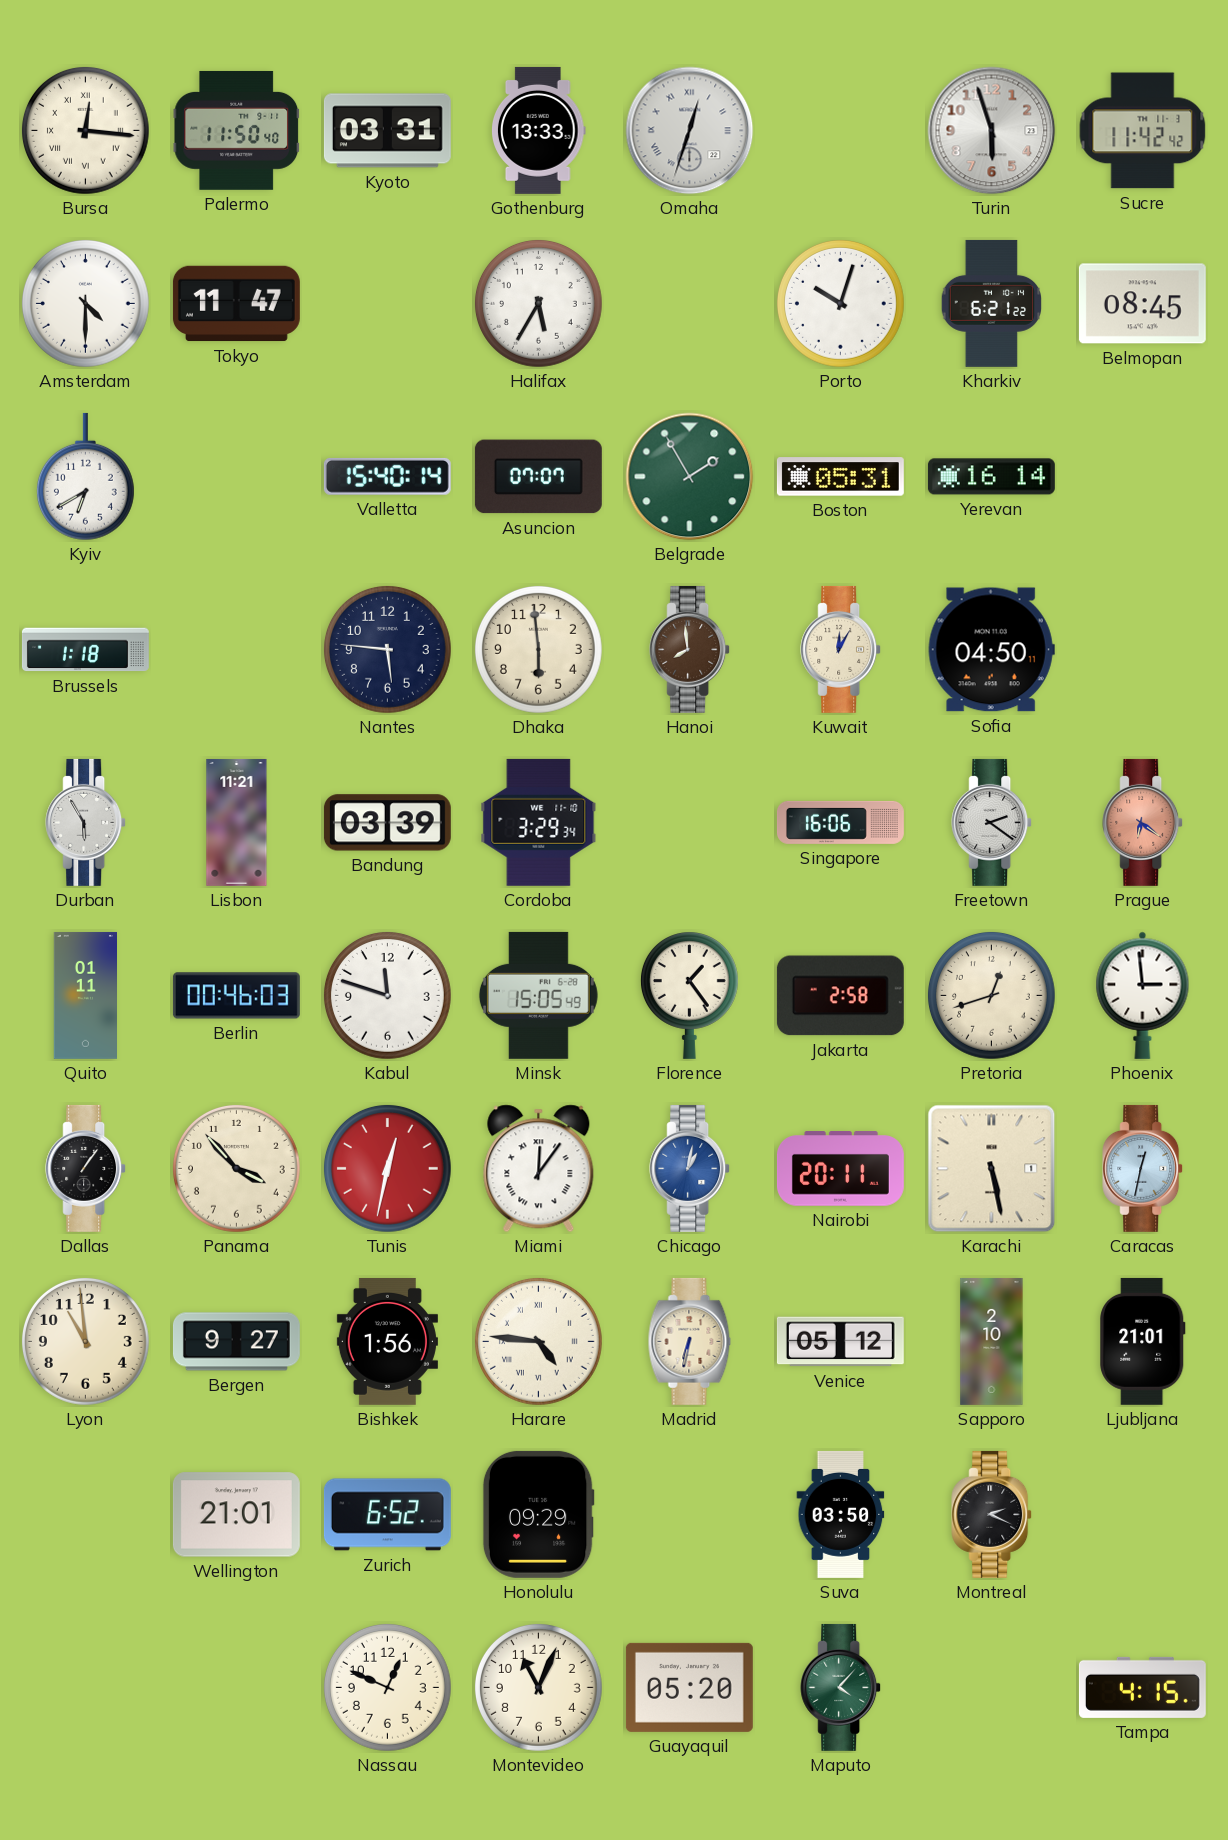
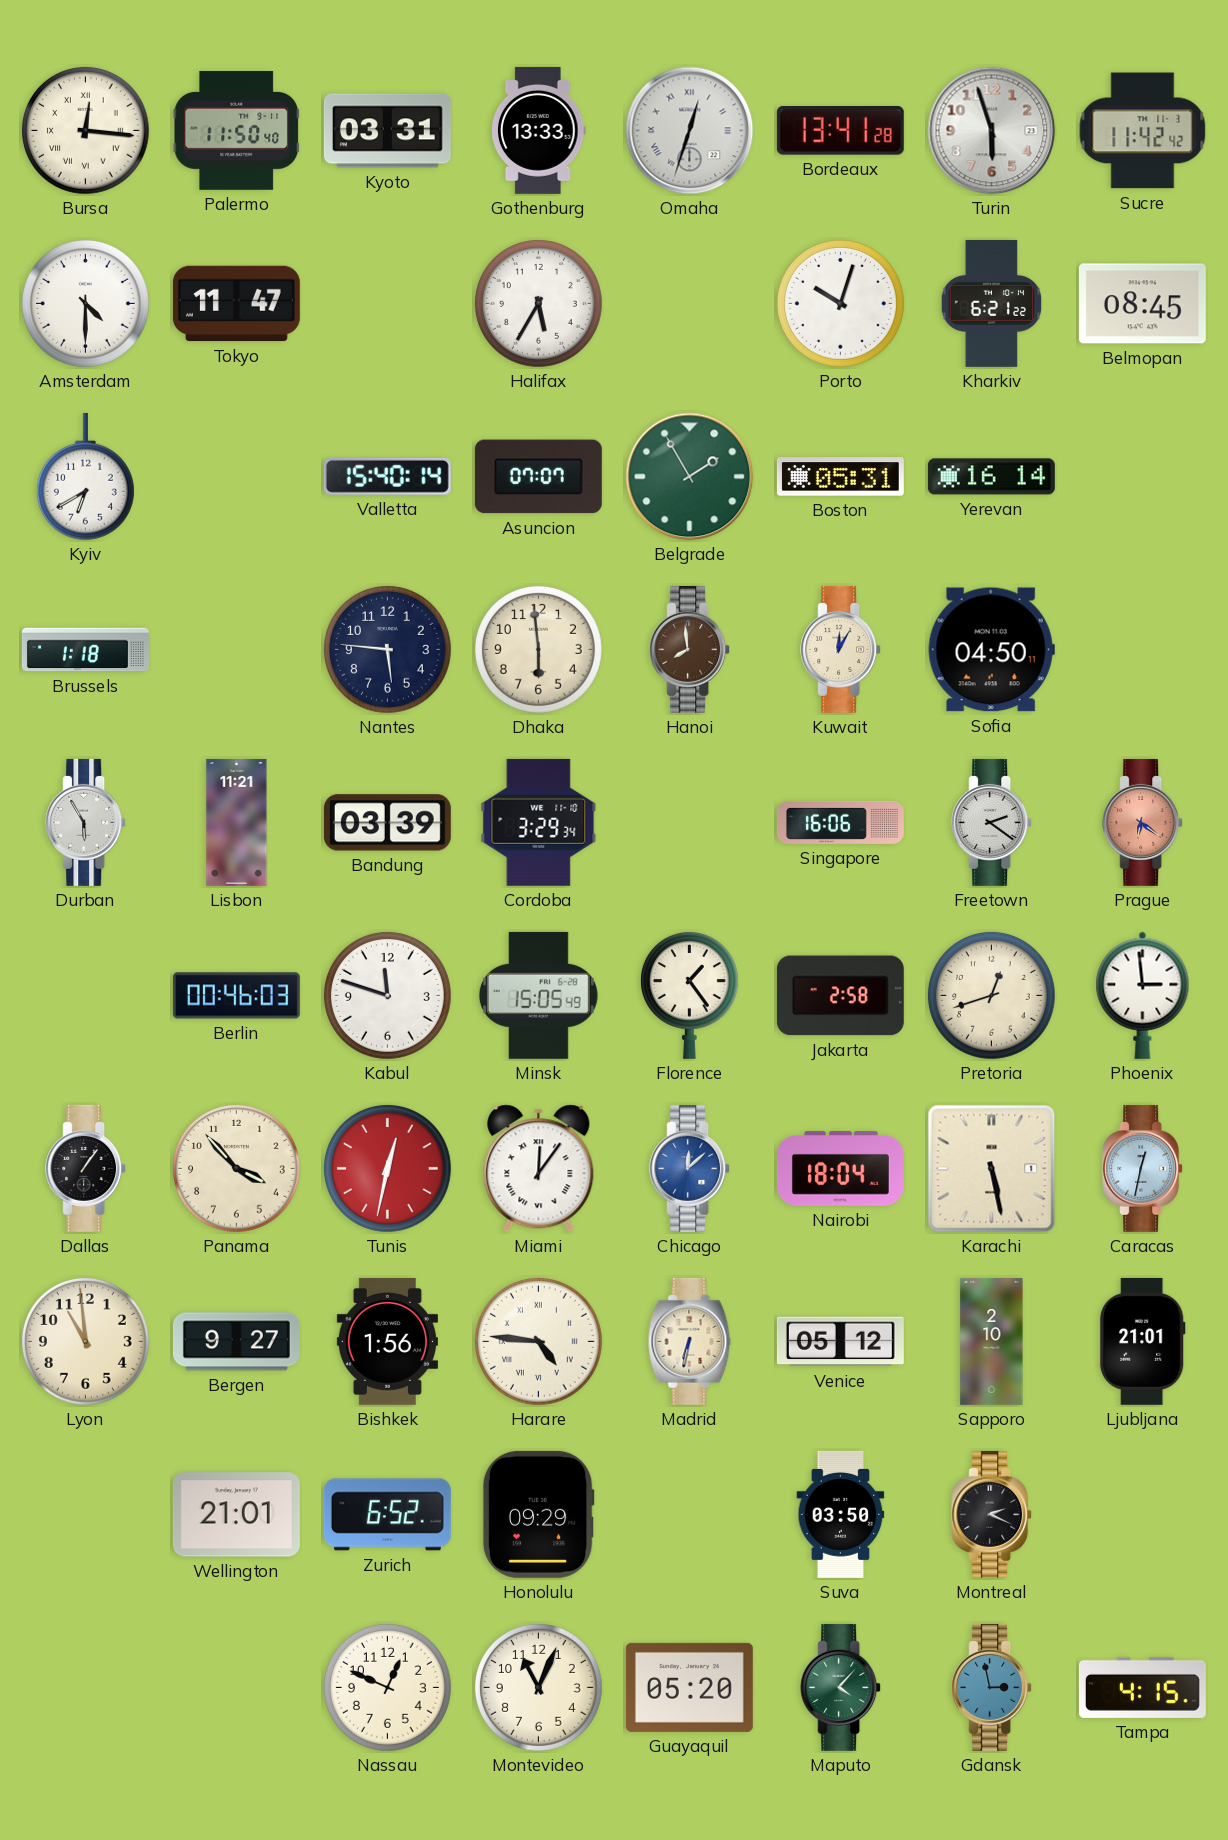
Bordeaux: none -> 13:41
Quito: 01:11 -> none
Chicago: 1:02 -> 12:08
Nairobi: 20:11 -> 18:04
Gdansk: none -> 2:58
